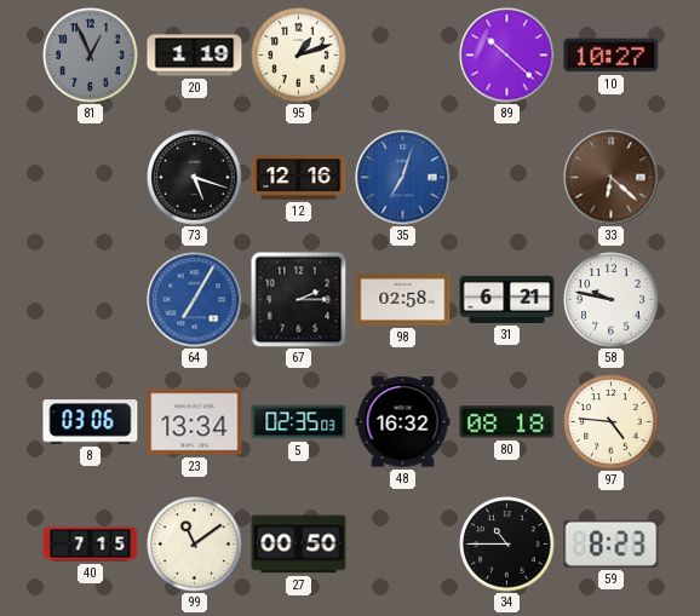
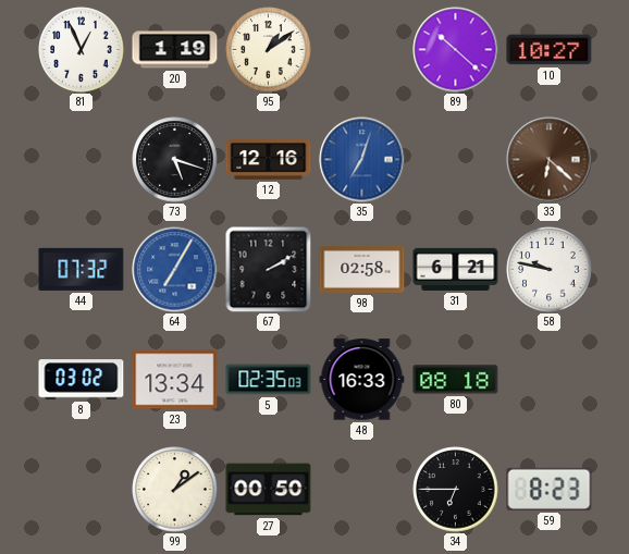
81 dial: grey -> white
95: 1:12 -> 1:09
44: none -> 07:32
67: 2:15 -> 2:10
8: 03:06 -> 03:02
48: 16:32 -> 16:33
97: 4:46 -> none
40: 7:15 -> none
99: 11:09 -> 1:09
34: 10:45 -> 6:45
